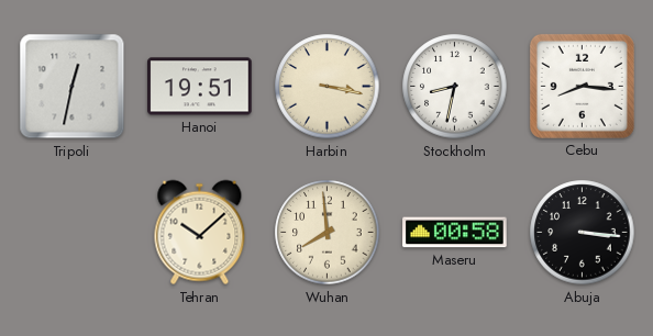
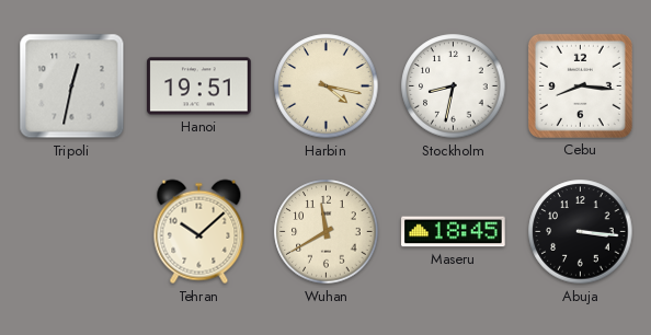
Harbin: 3:17 -> 4:17
Wuhan: 7:59 -> 11:40
Maseru: 00:58 -> 18:45
